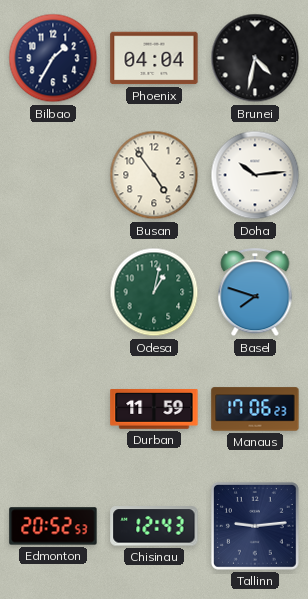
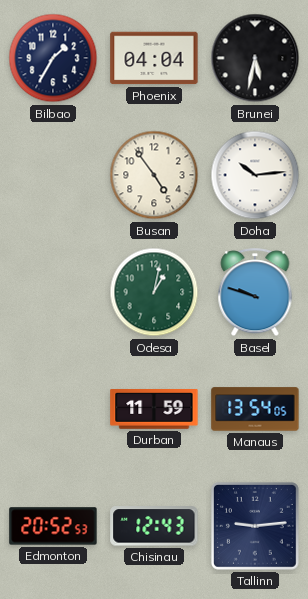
Brunei: 4:32 -> 5:32
Basel: 7:48 -> 9:48
Manaus: 17:06 -> 13:54
